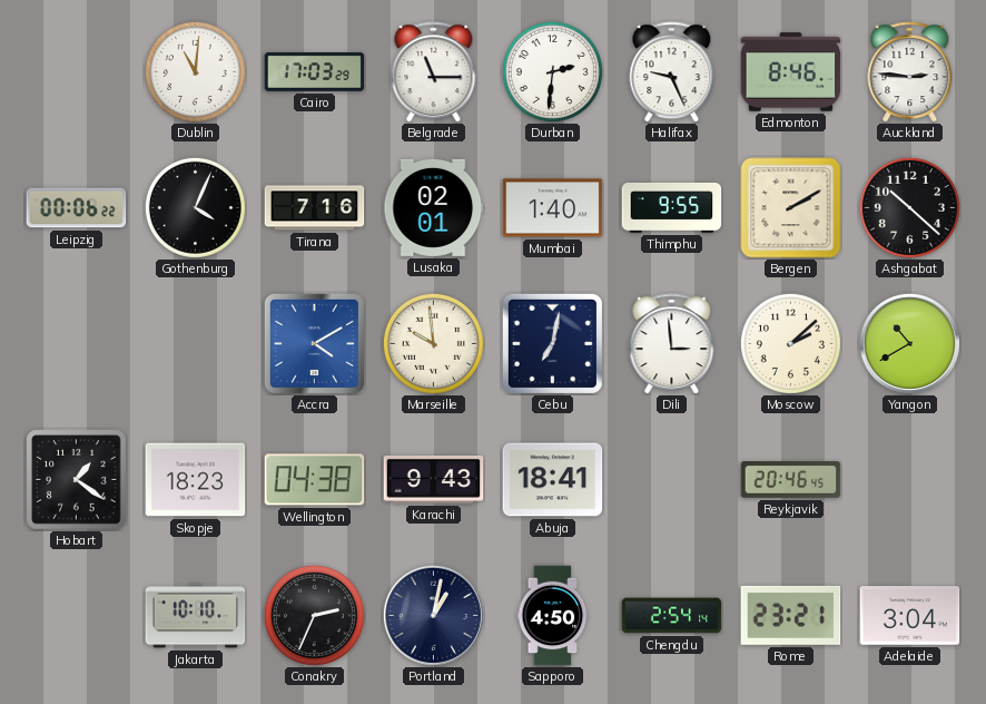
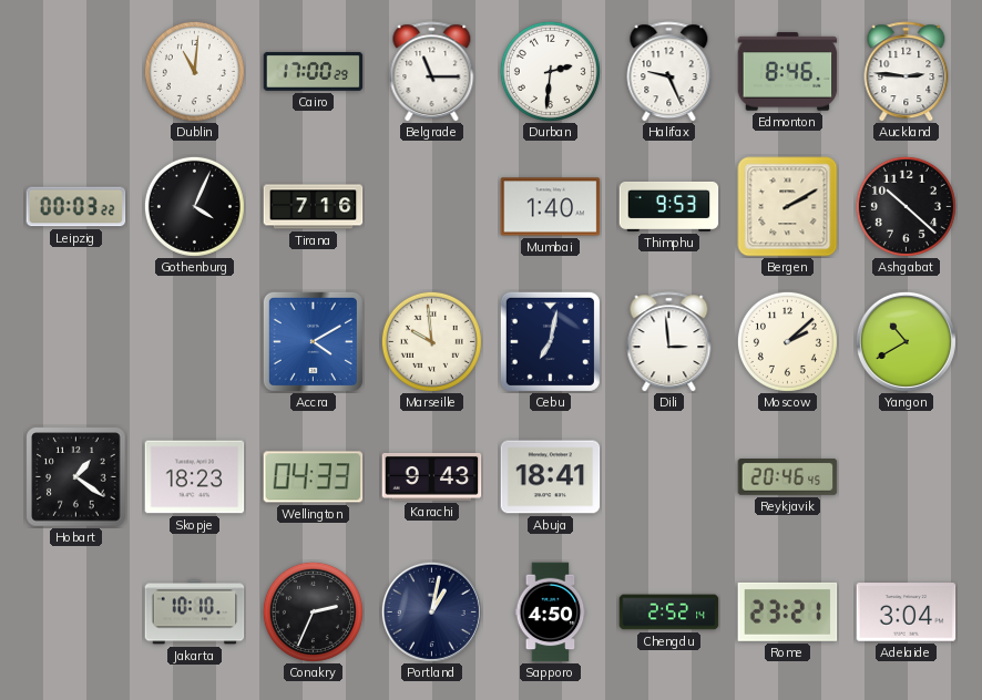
Cairo: 17:03 -> 17:00
Leipzig: 00:06 -> 00:03
Lusaka: 02:01 -> none
Thimphu: 9:55 -> 9:53
Wellington: 04:38 -> 04:33
Chengdu: 2:54 -> 2:52
